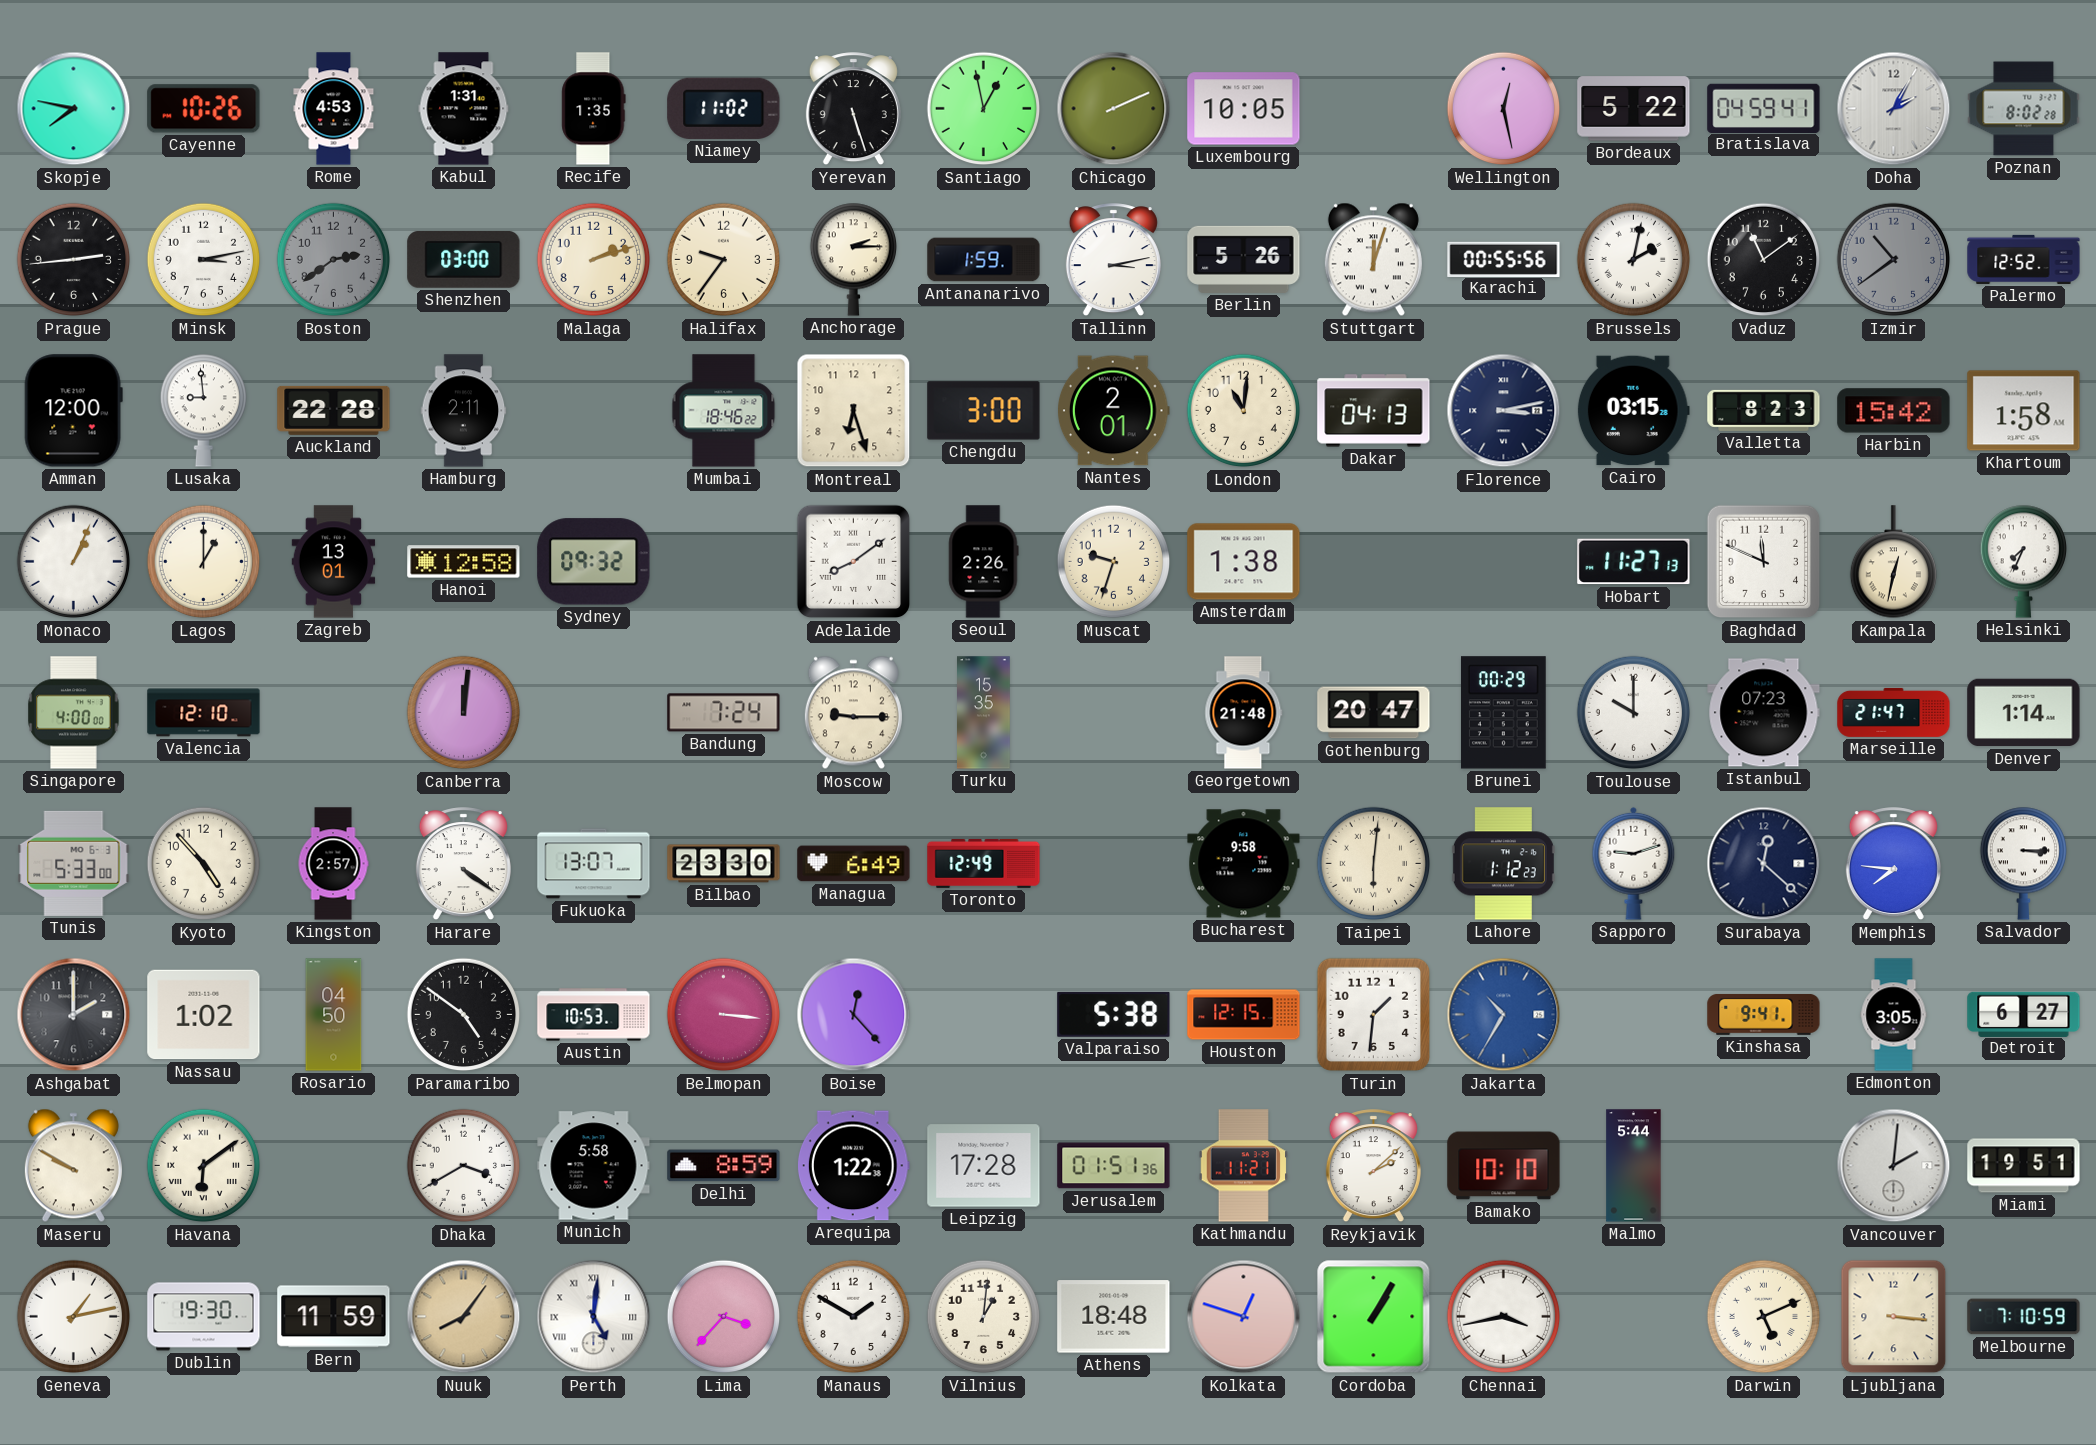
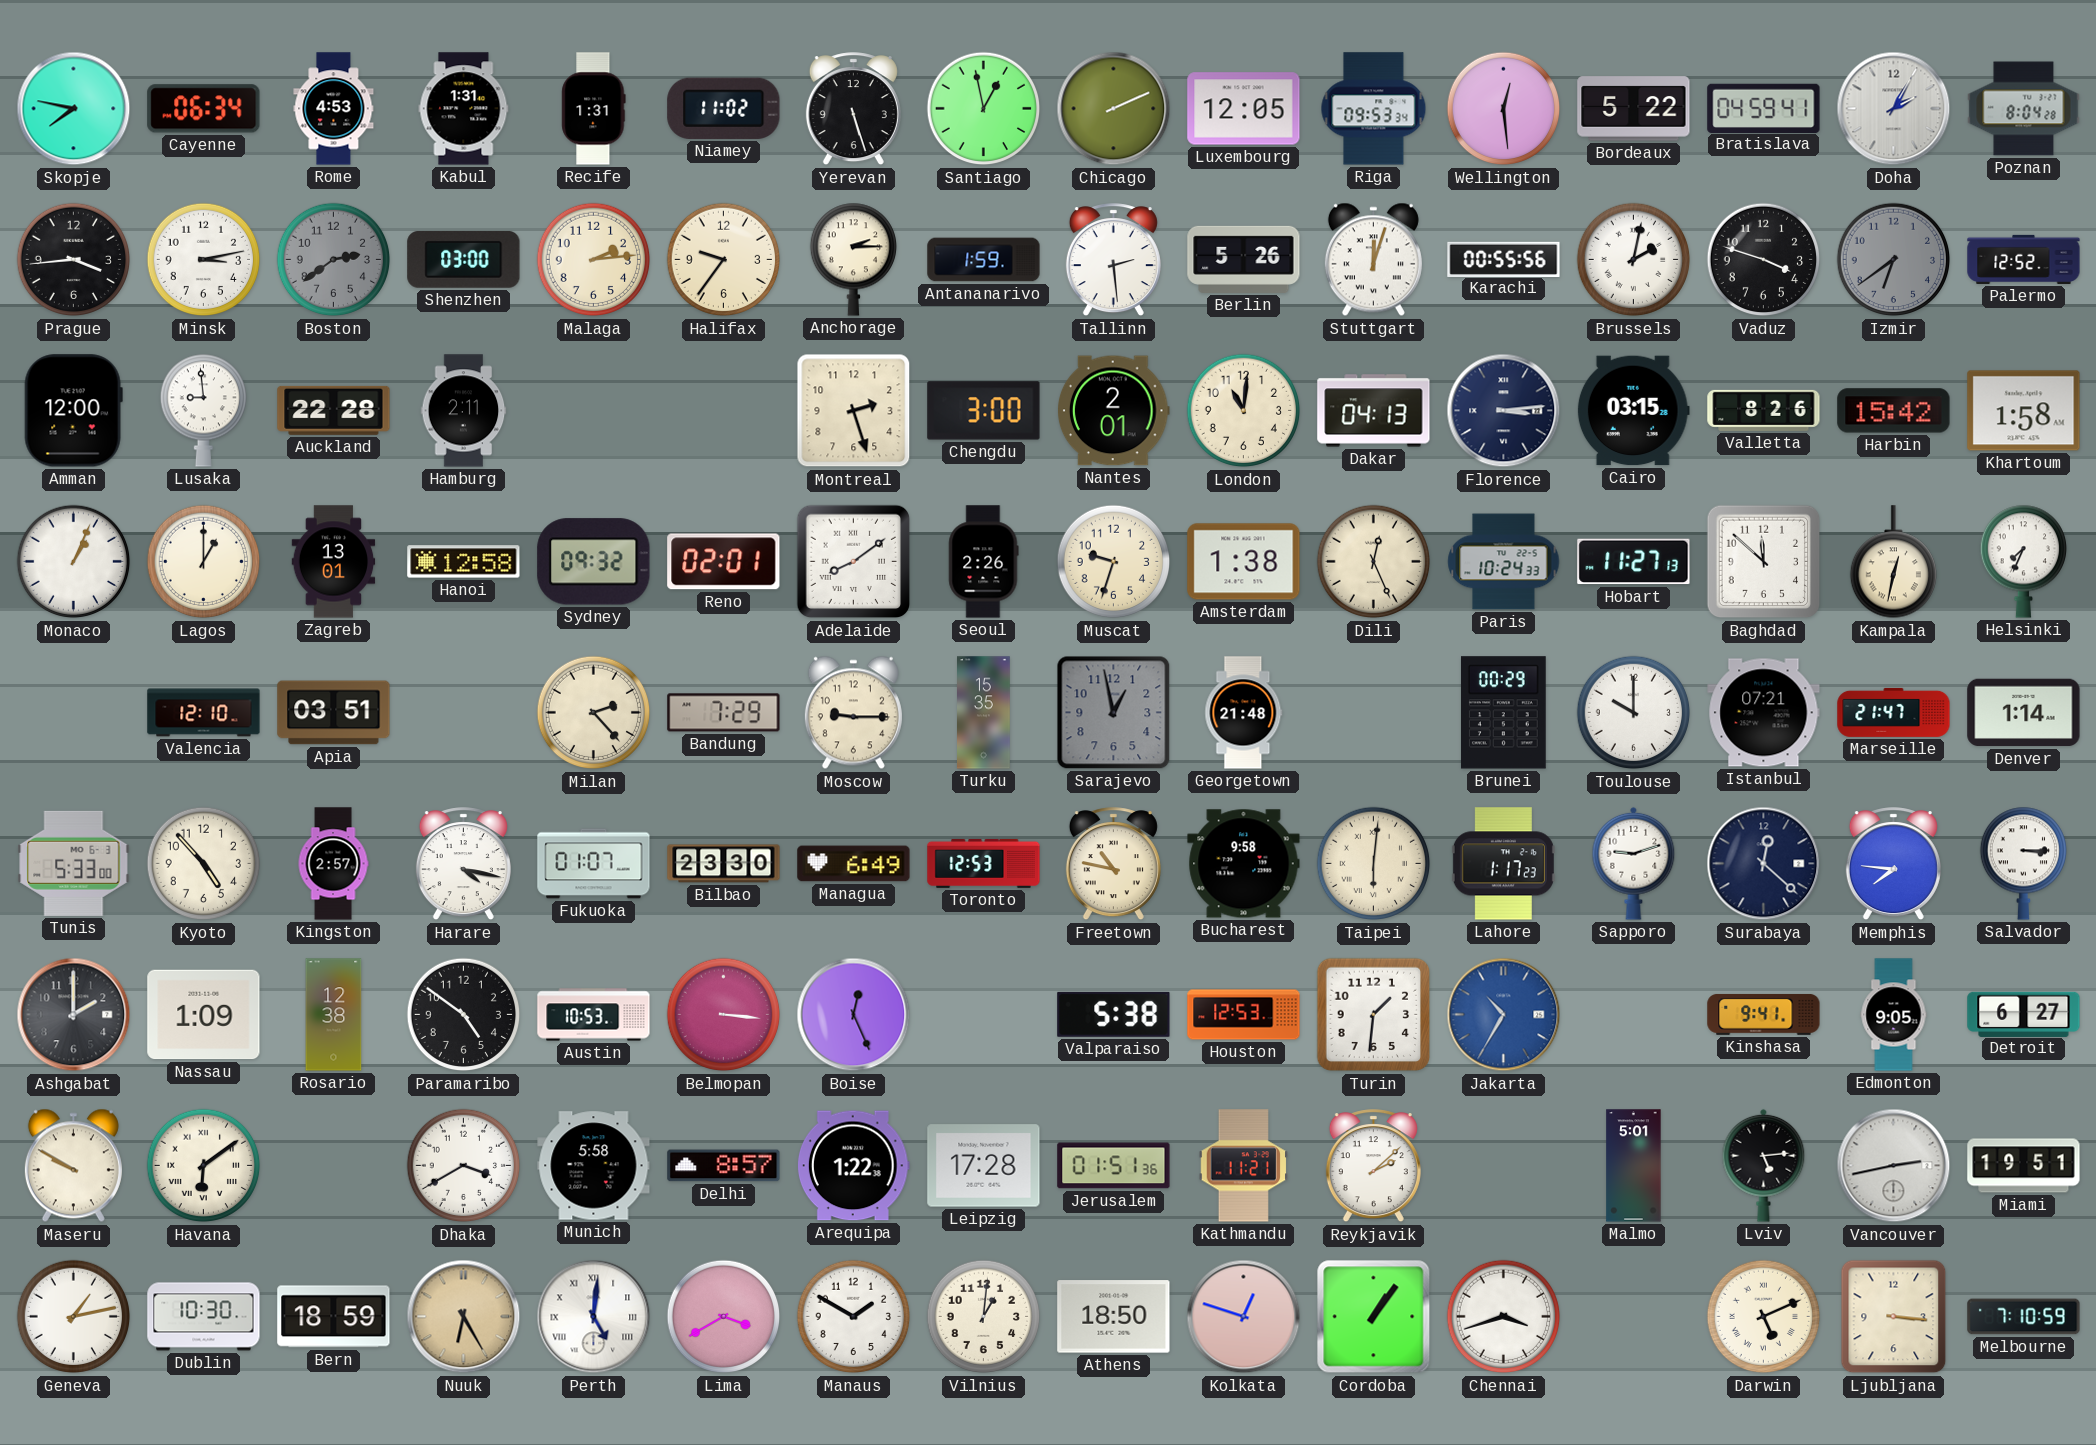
Cayenne: 10:26 -> 06:34
Recife: 1:35 -> 1:31
Luxembourg: 10:05 -> 12:05
Riga: none -> 09:53
Wellington: 12:28 -> 12:29
Poznan: 8:02 -> 8:04
Prague: 2:44 -> 3:44
Malaga: 2:12 -> 2:14
Tallinn: 3:13 -> 2:29
Vaduz: 11:09 -> 3:48
Izmir: 10:39 -> 6:39
Mumbai: 18:46 -> none
Montreal: 6:27 -> 2:27
Florence: 3:13 -> 3:14
Valletta: 8:23 -> 8:26
Reno: none -> 02:01
Dili: none -> 12:26
Paris: none -> 10:24
Baghdad: 11:49 -> 11:52
Singapore: 4:00 -> none
Apia: none -> 03:51
Canberra: 12:01 -> none
Milan: none -> 2:23
Bandung: 7:24 -> 7:29
Sarajevo: none -> 12:58
Gothenburg: 20:47 -> none
Istanbul: 07:23 -> 07:21
Harare: 4:21 -> 4:17
Fukuoka: 13:07 -> 01:07
Toronto: 12:49 -> 12:53
Freetown: none -> 10:47
Lahore: 1:12 -> 1:17
Nassau: 1:02 -> 1:09
Rosario: 04:50 -> 12:38
Boise: 12:23 -> 12:26
Houston: 12:15 -> 12:53
Edmonton: 3:05 -> 9:05
Delhi: 8:59 -> 8:57
Bamako: 10:10 -> none
Malmo: 5:44 -> 5:01
Lviv: none -> 5:14
Vancouver: 2:01 -> 2:43
Dublin: 19:30 -> 10:30
Bern: 11:59 -> 18:59
Nuuk: 8:06 -> 6:25
Lima: 3:37 -> 3:40
Athens: 18:48 -> 18:50
Cordoba: 1:05 -> 1:06
Chennai: 3:43 -> 3:42
